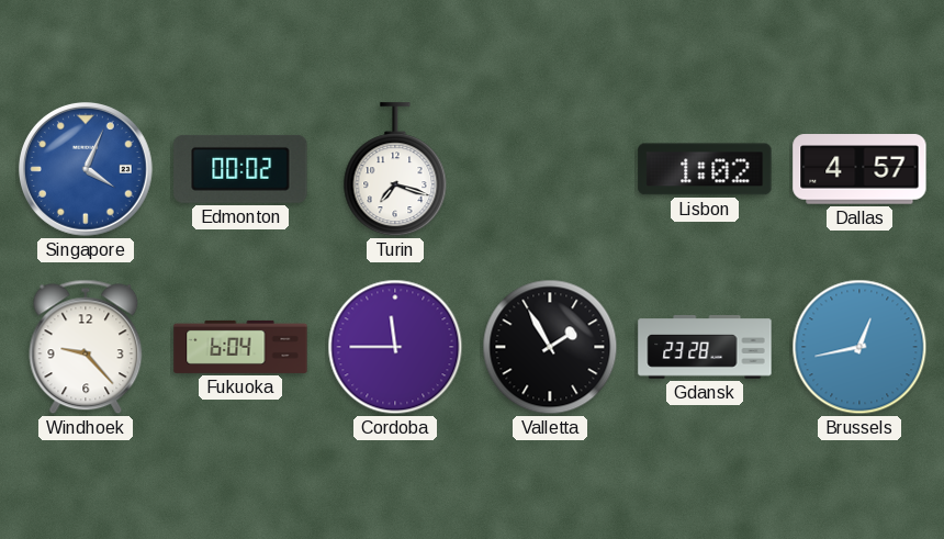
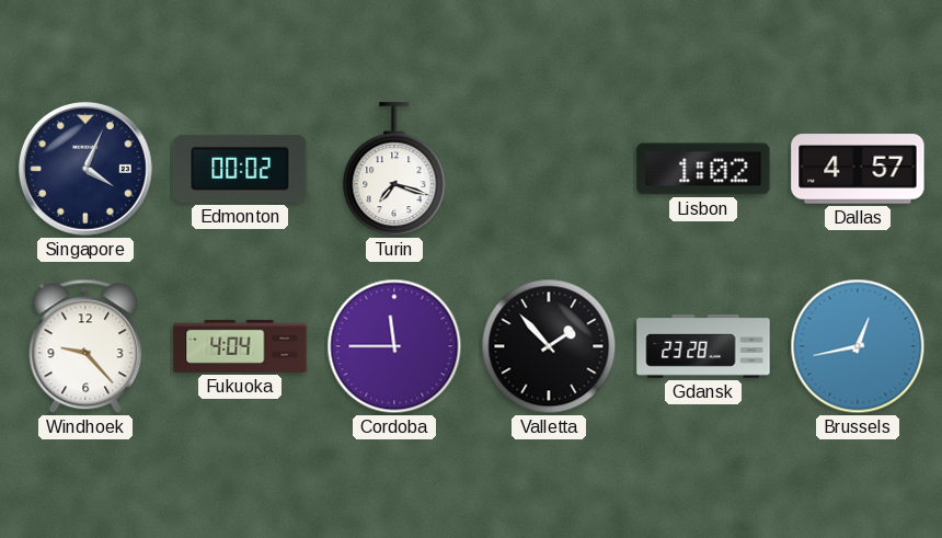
Singapore dial: blue -> navy
Fukuoka: 6:04 -> 4:04
Valletta: 1:55 -> 1:53
